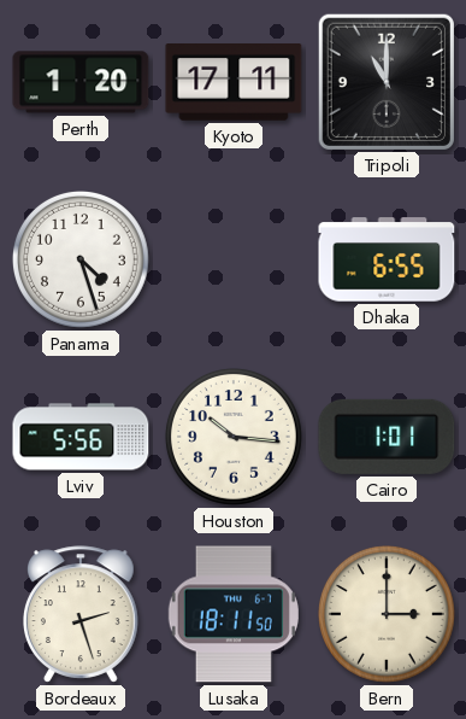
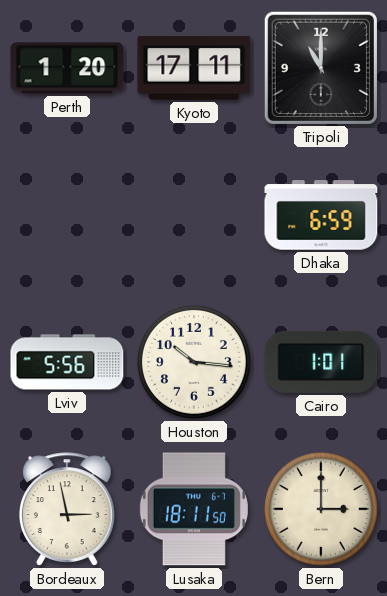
Panama: 4:27 -> none
Dhaka: 6:55 -> 6:59
Bordeaux: 2:27 -> 2:58
